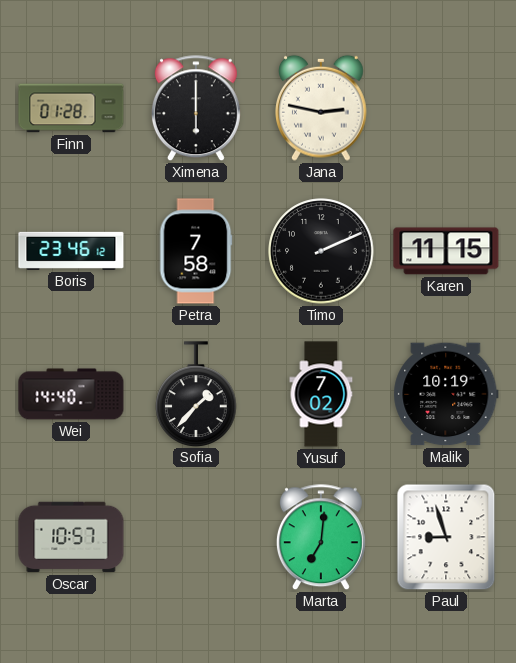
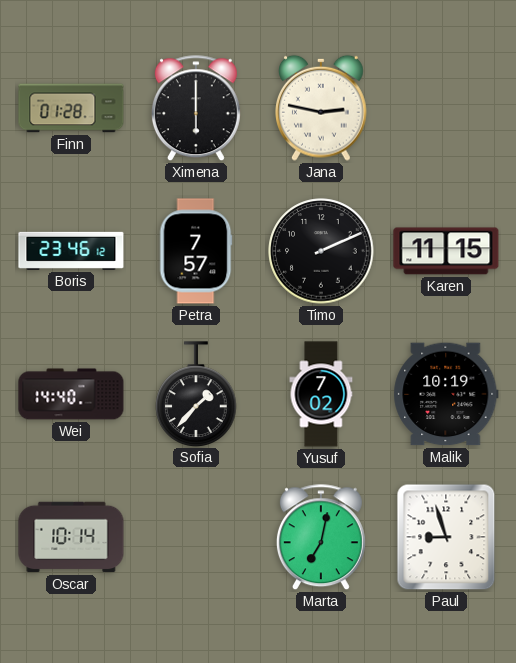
Petra: 7:58 -> 7:57
Oscar: 10:57 -> 10:14
Marta: 7:01 -> 7:02
